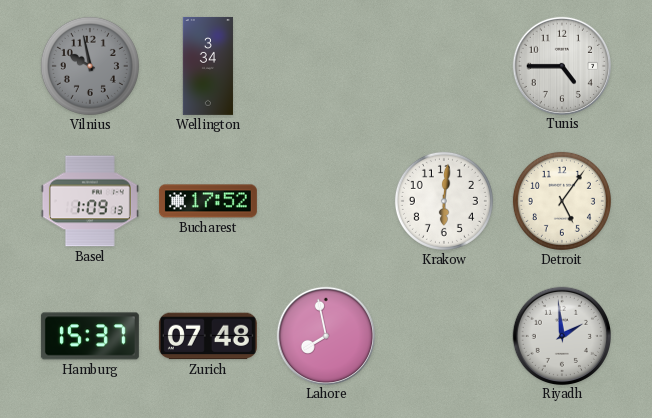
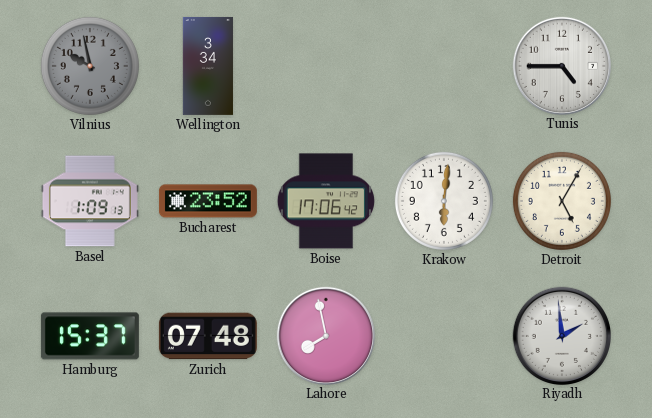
Bucharest: 17:52 -> 23:52
Boise: none -> 17:06
Detroit: 5:06 -> 5:05
